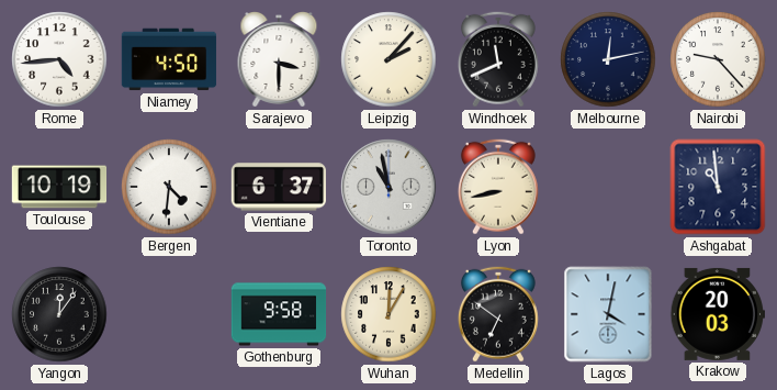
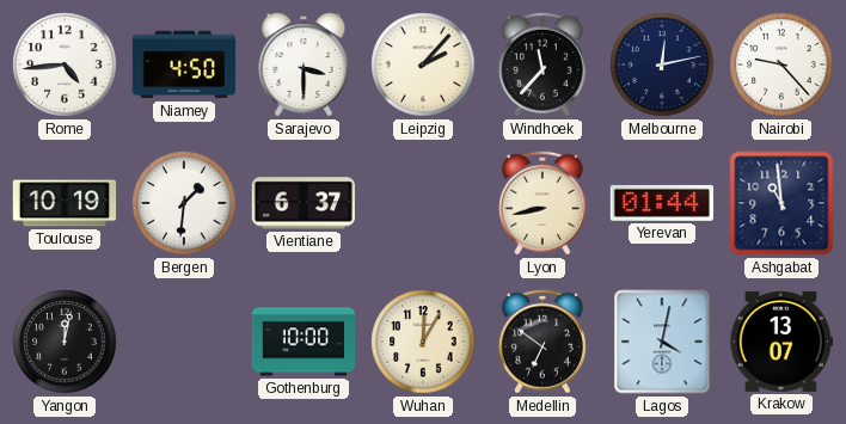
Windhoek: 11:41 -> 11:37
Bergen: 4:31 -> 1:31
Toronto: 10:58 -> none
Yerevan: none -> 01:44
Yangon: 12:06 -> 12:02
Gothenburg: 9:58 -> 10:00
Krakow: 20:03 -> 13:07
